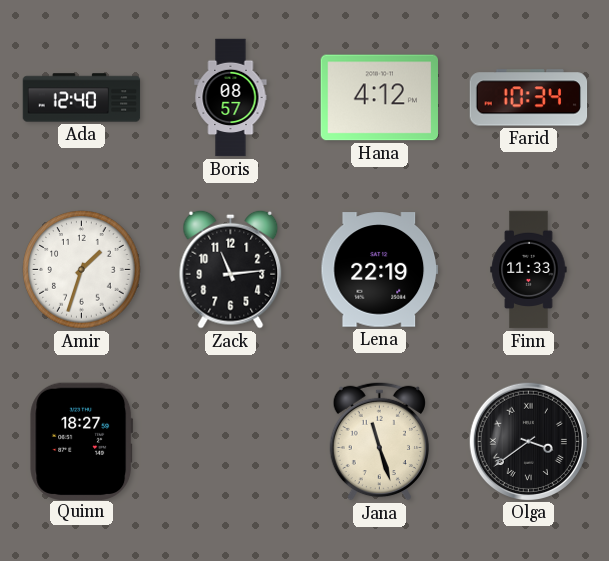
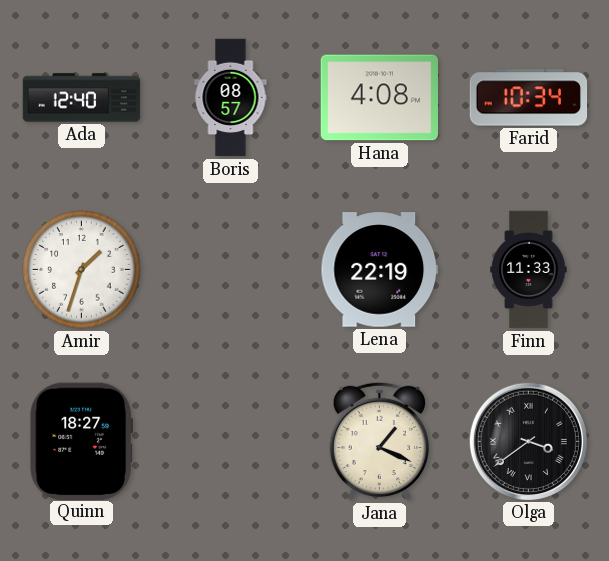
Hana: 4:12 -> 4:08
Zack: 11:14 -> none
Jana: 11:27 -> 1:19
